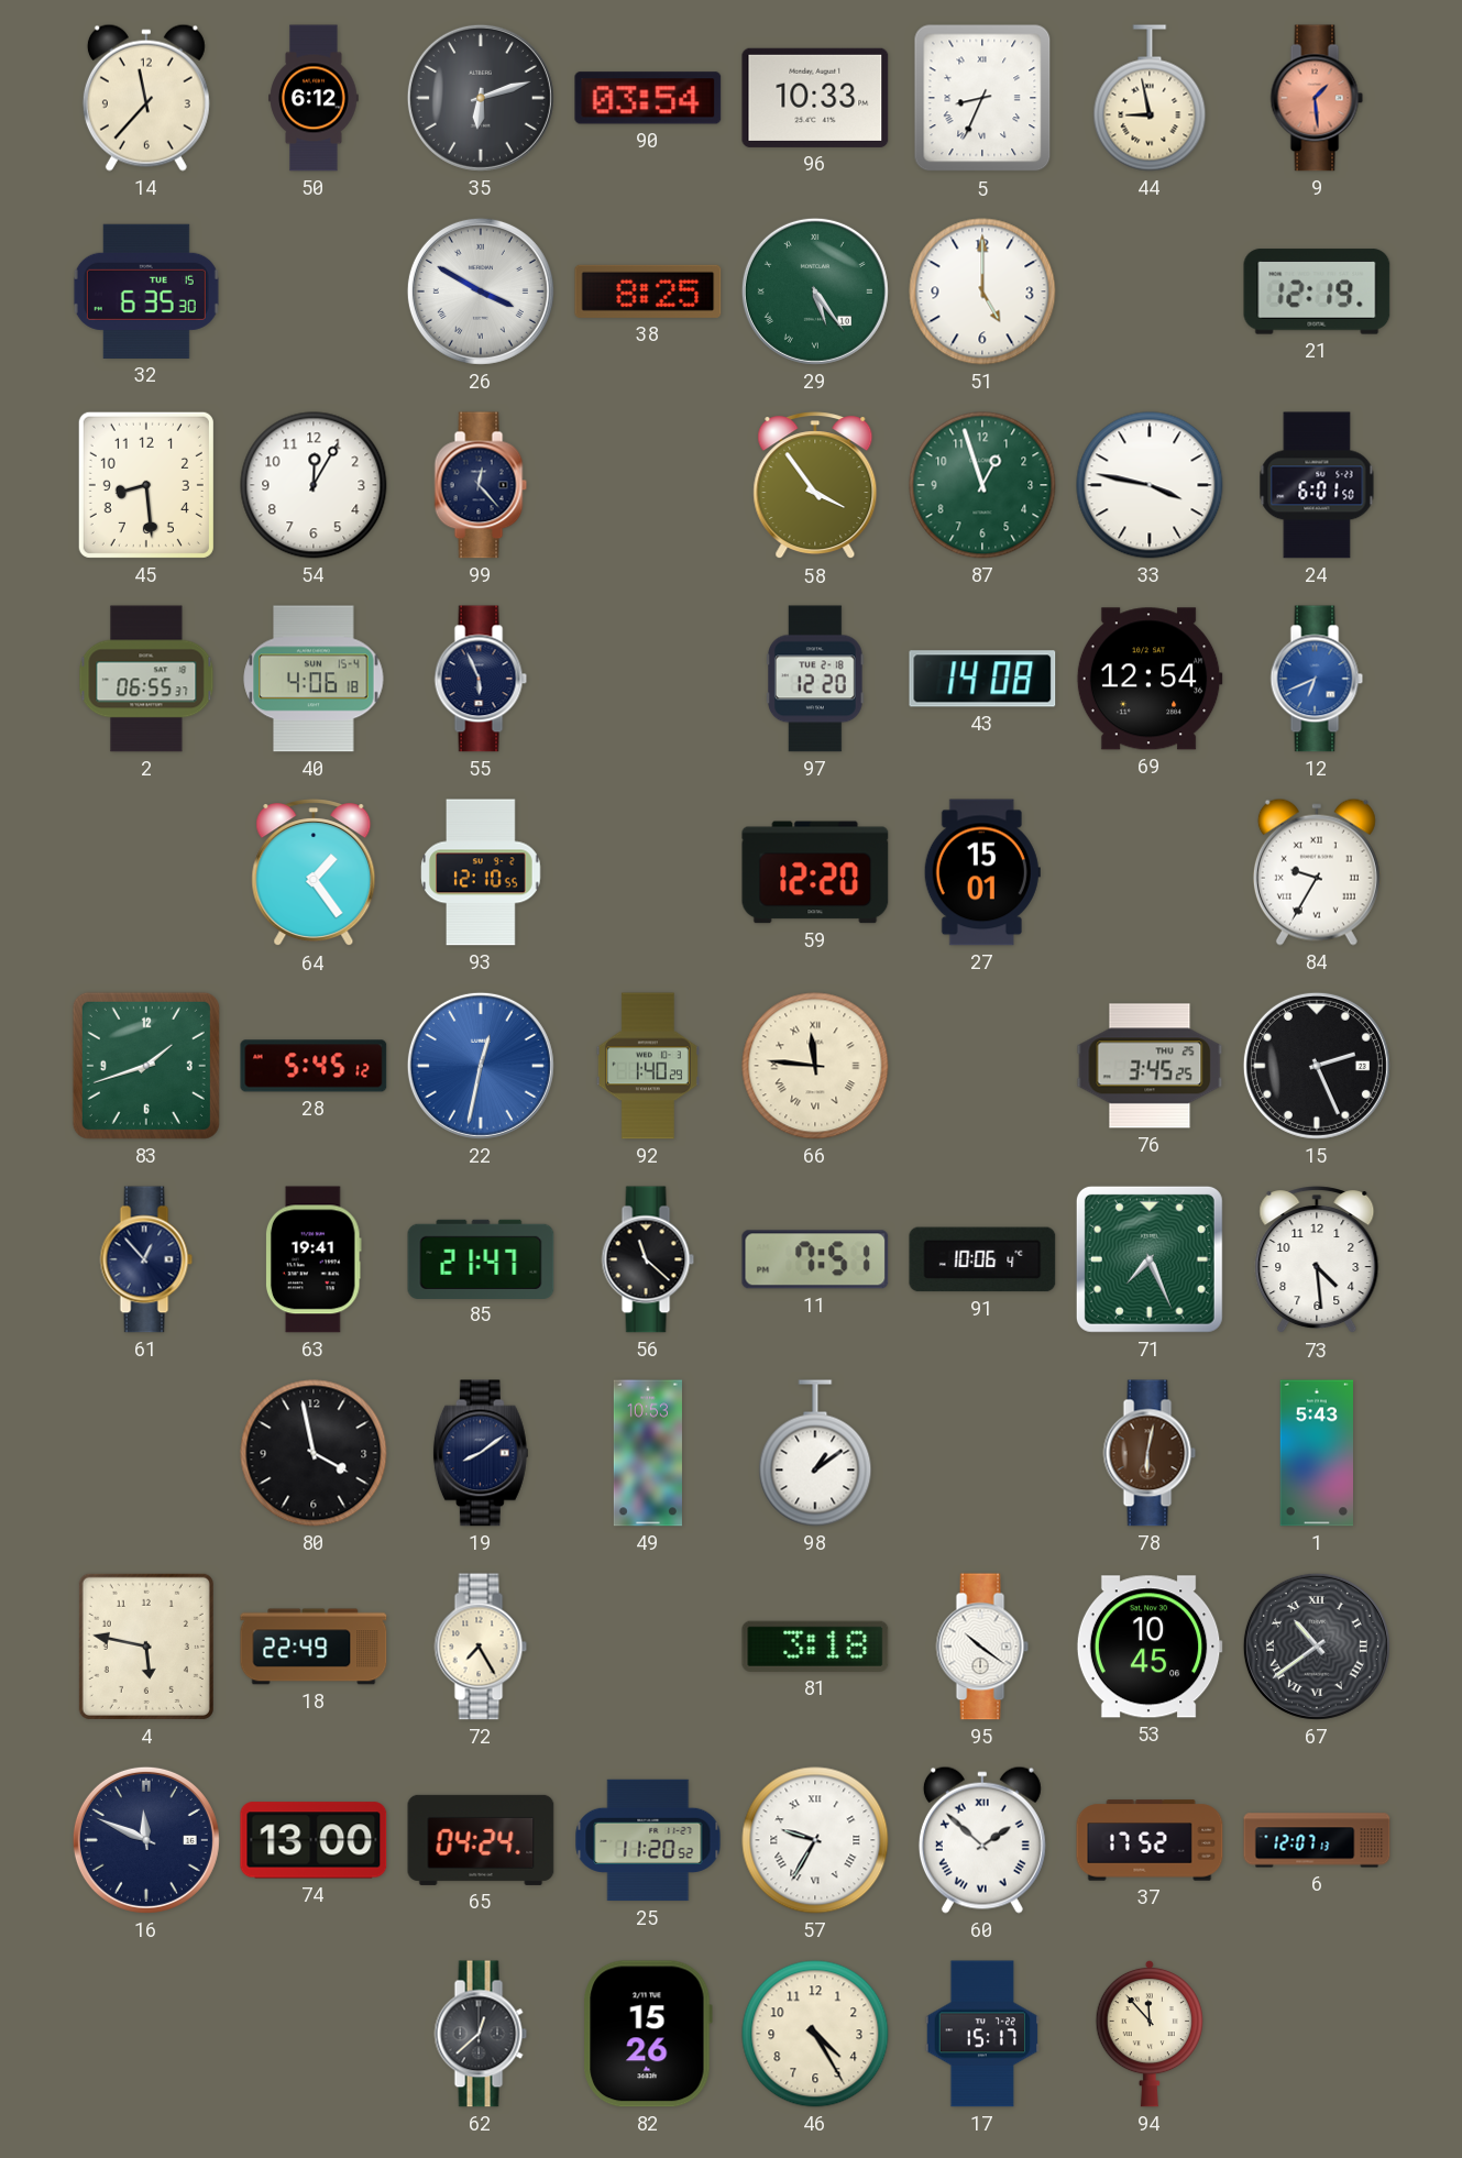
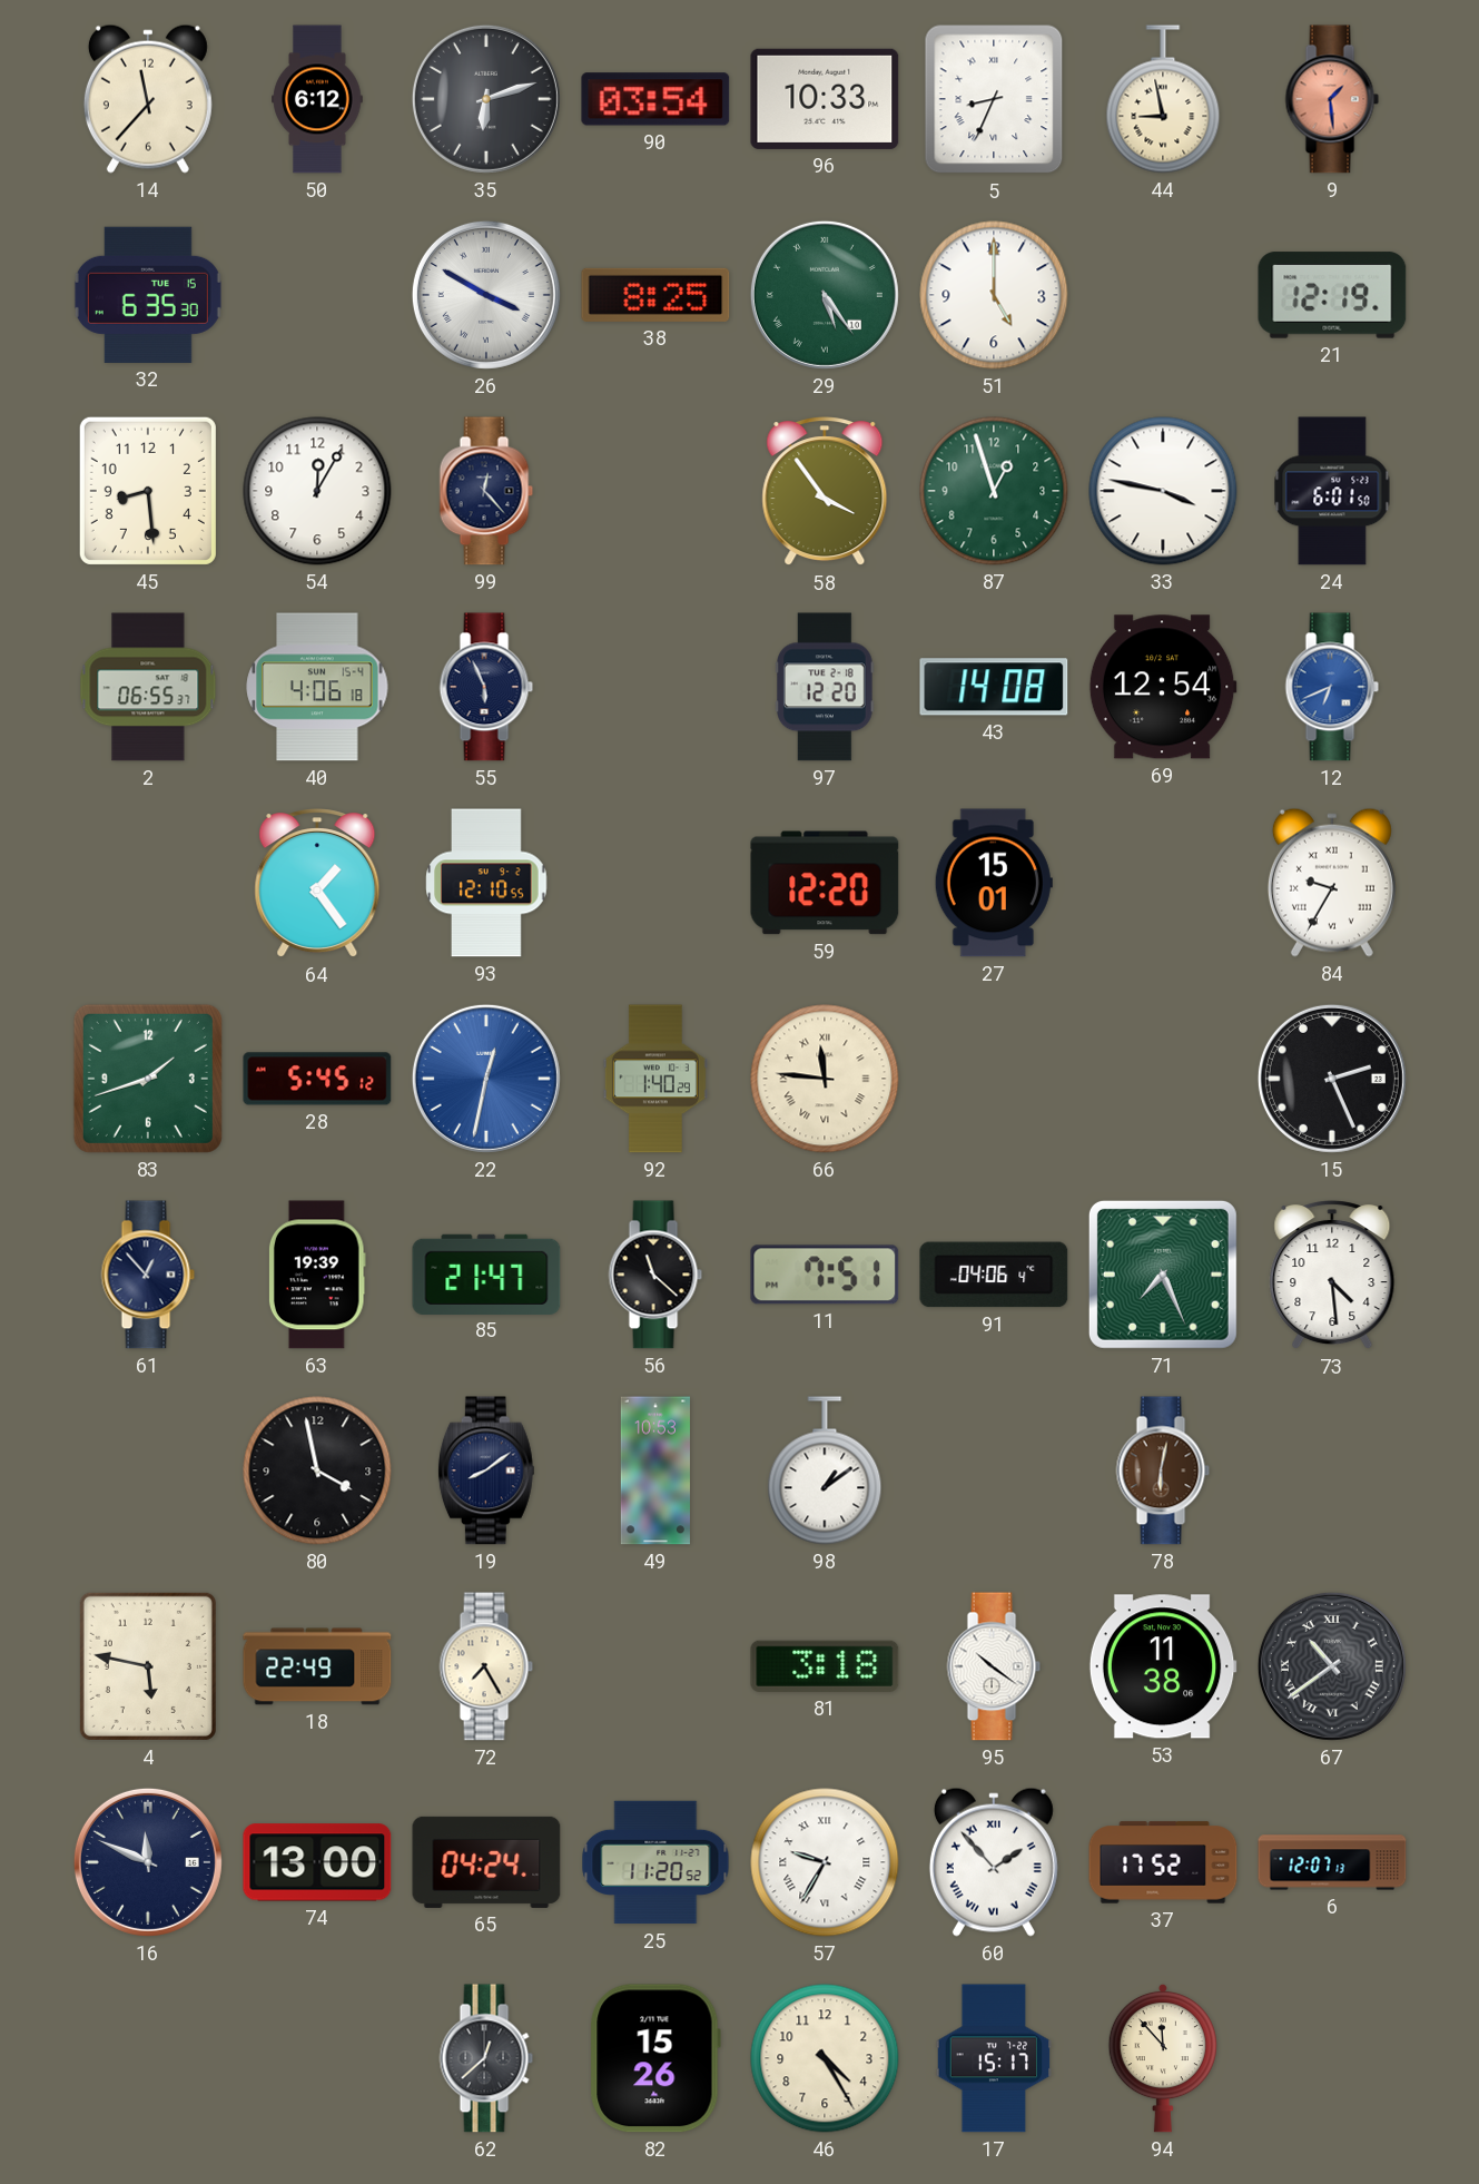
76: 3:45 -> none
63: 19:41 -> 19:39
91: 10:06 -> 04:06
1: 5:43 -> none
53: 10:45 -> 11:38
60: 1:52 -> 1:53
